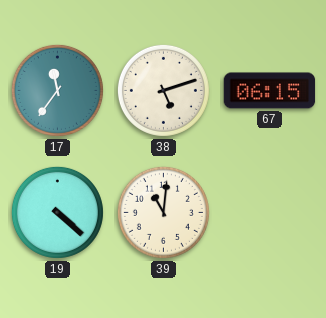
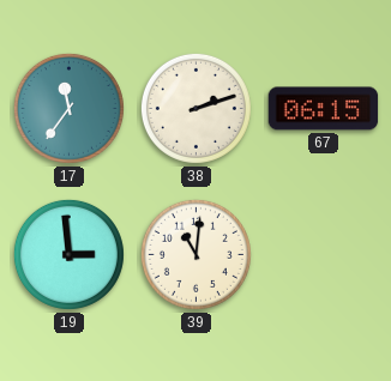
38: 5:12 -> 2:12
19: 4:22 -> 2:59
